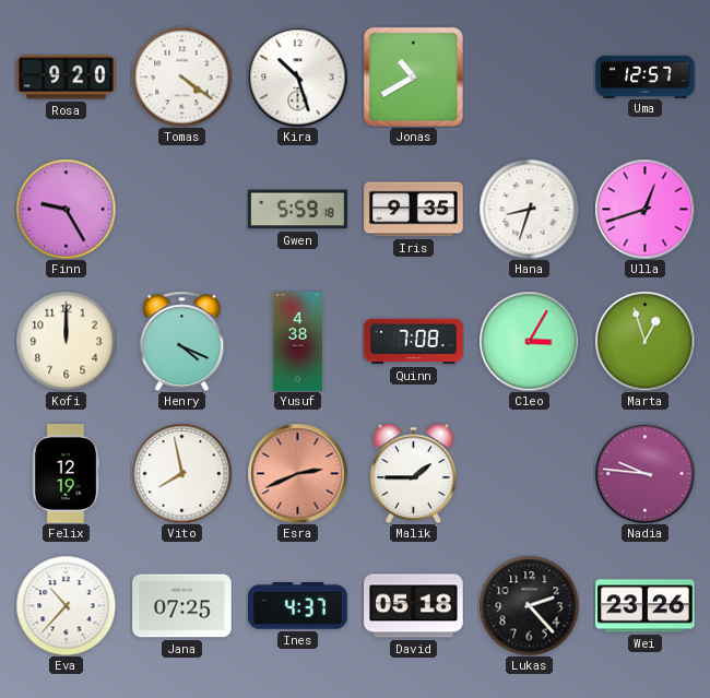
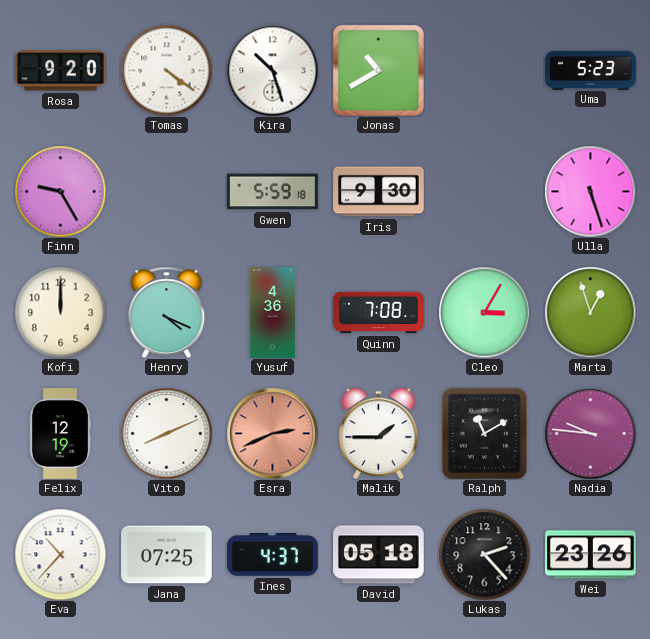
Uma: 12:57 -> 5:23
Iris: 9:35 -> 9:30
Hana: 8:33 -> none
Ulla: 12:42 -> 5:27
Yusuf: 4:38 -> 4:36
Vito: 7:58 -> 8:11
Ralph: none -> 11:10
